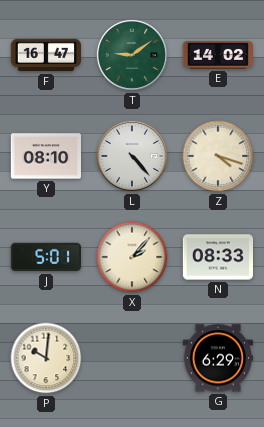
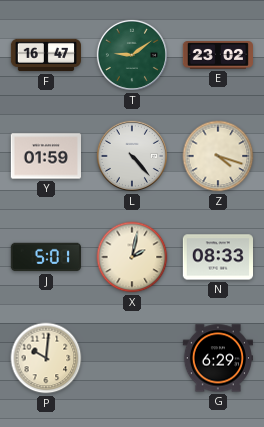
E: 14:02 -> 23:02
Y: 08:10 -> 01:59
X: 2:07 -> 2:02
